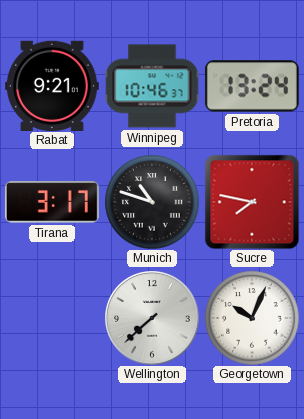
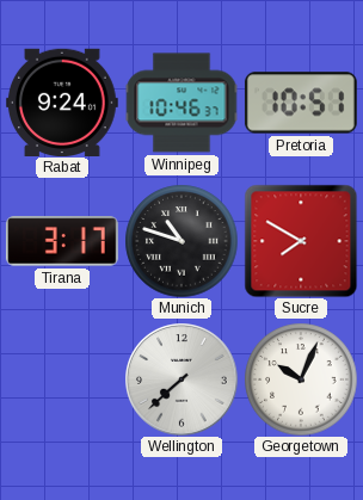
Rabat: 9:21 -> 9:24
Pretoria: 13:24 -> 10:51
Sucre: 7:47 -> 7:50
